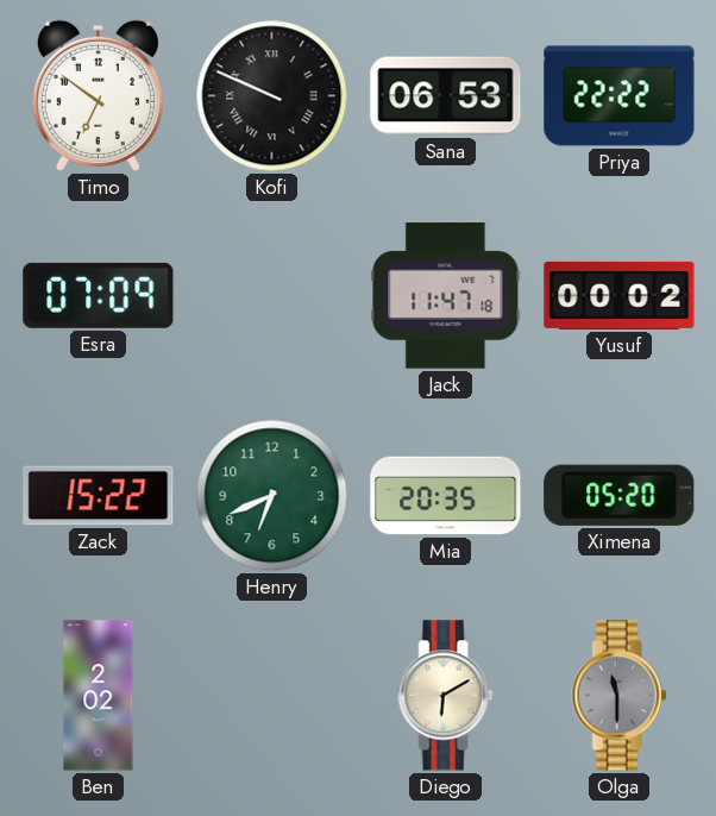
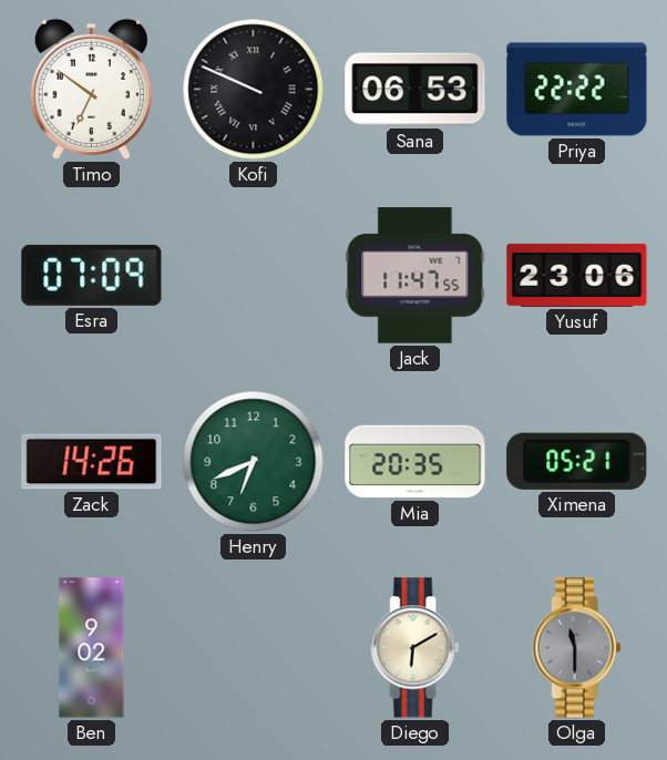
Jack: 11:47:18 -> 11:47:55
Yusuf: 00:02 -> 23:06
Zack: 15:22 -> 14:26
Ximena: 05:20 -> 05:21
Ben: 2:02 -> 9:02
